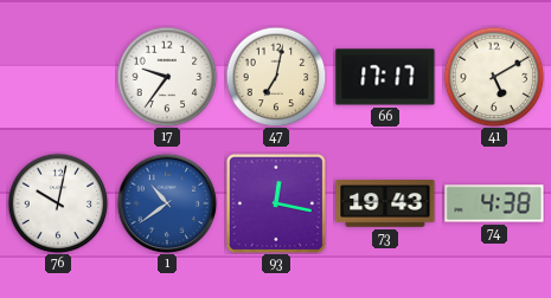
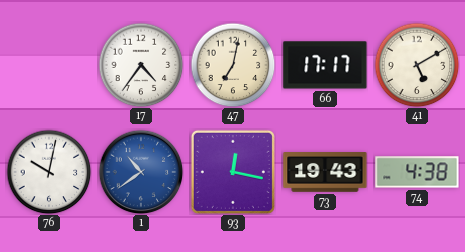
17: 9:36 -> 4:36
